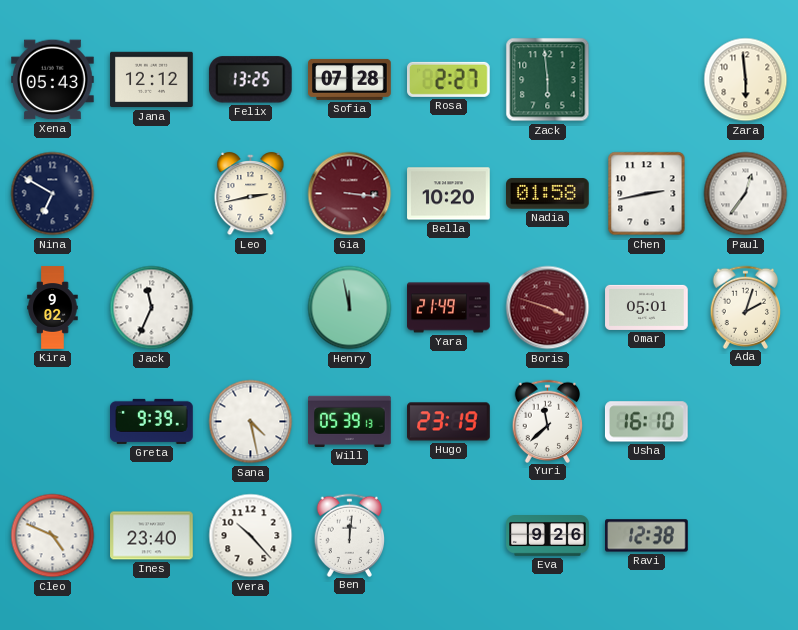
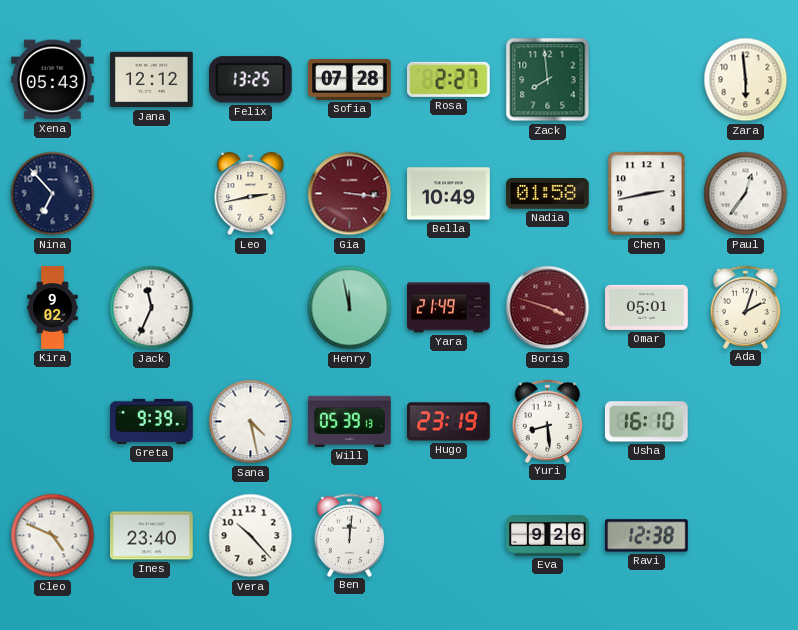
Zack: 5:59 -> 7:59
Nina: 6:50 -> 6:53
Bella: 10:20 -> 10:49
Yuri: 11:38 -> 8:29
